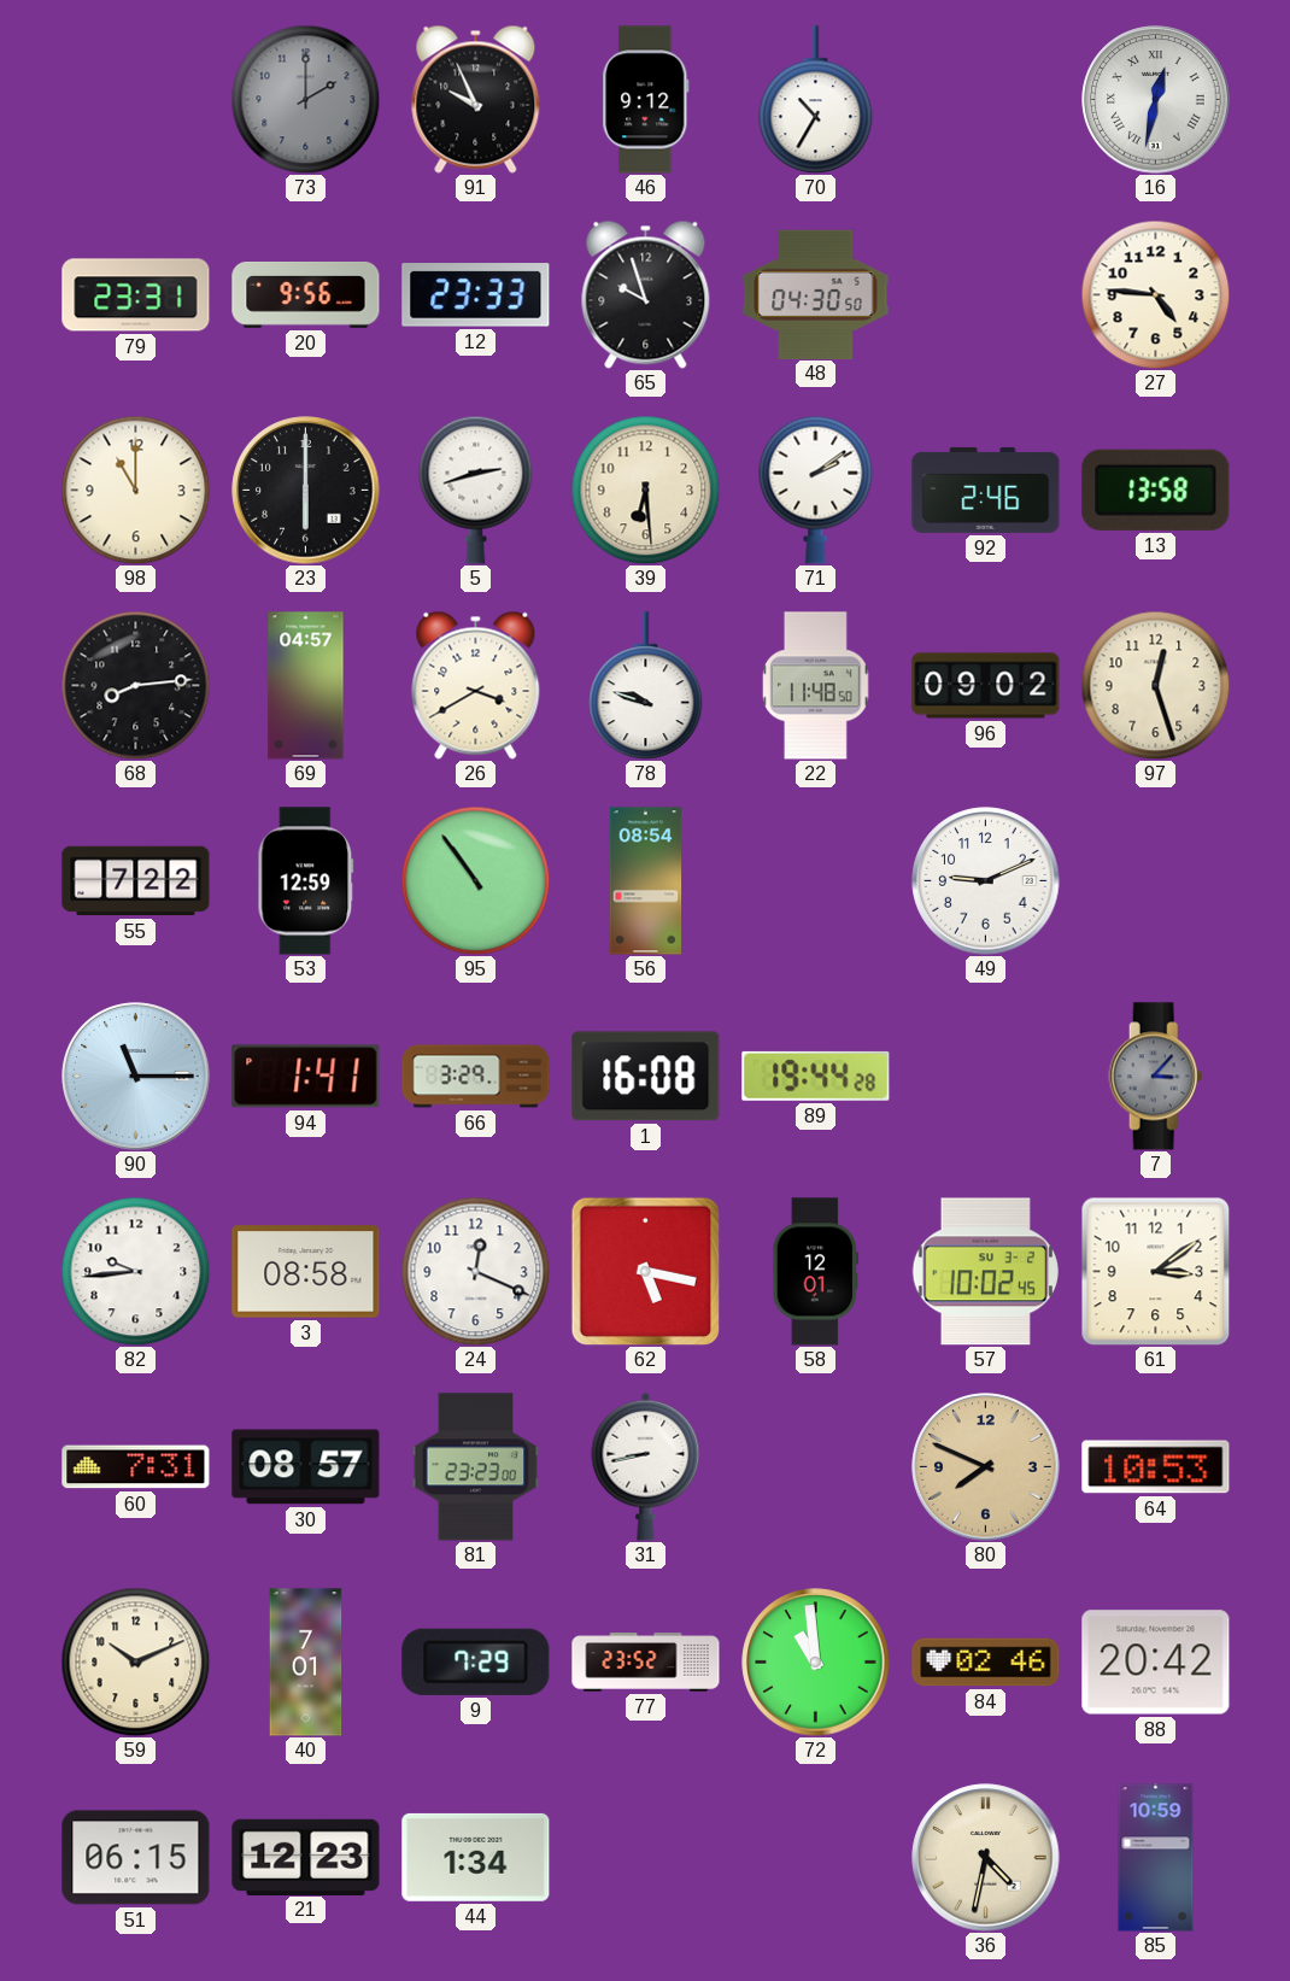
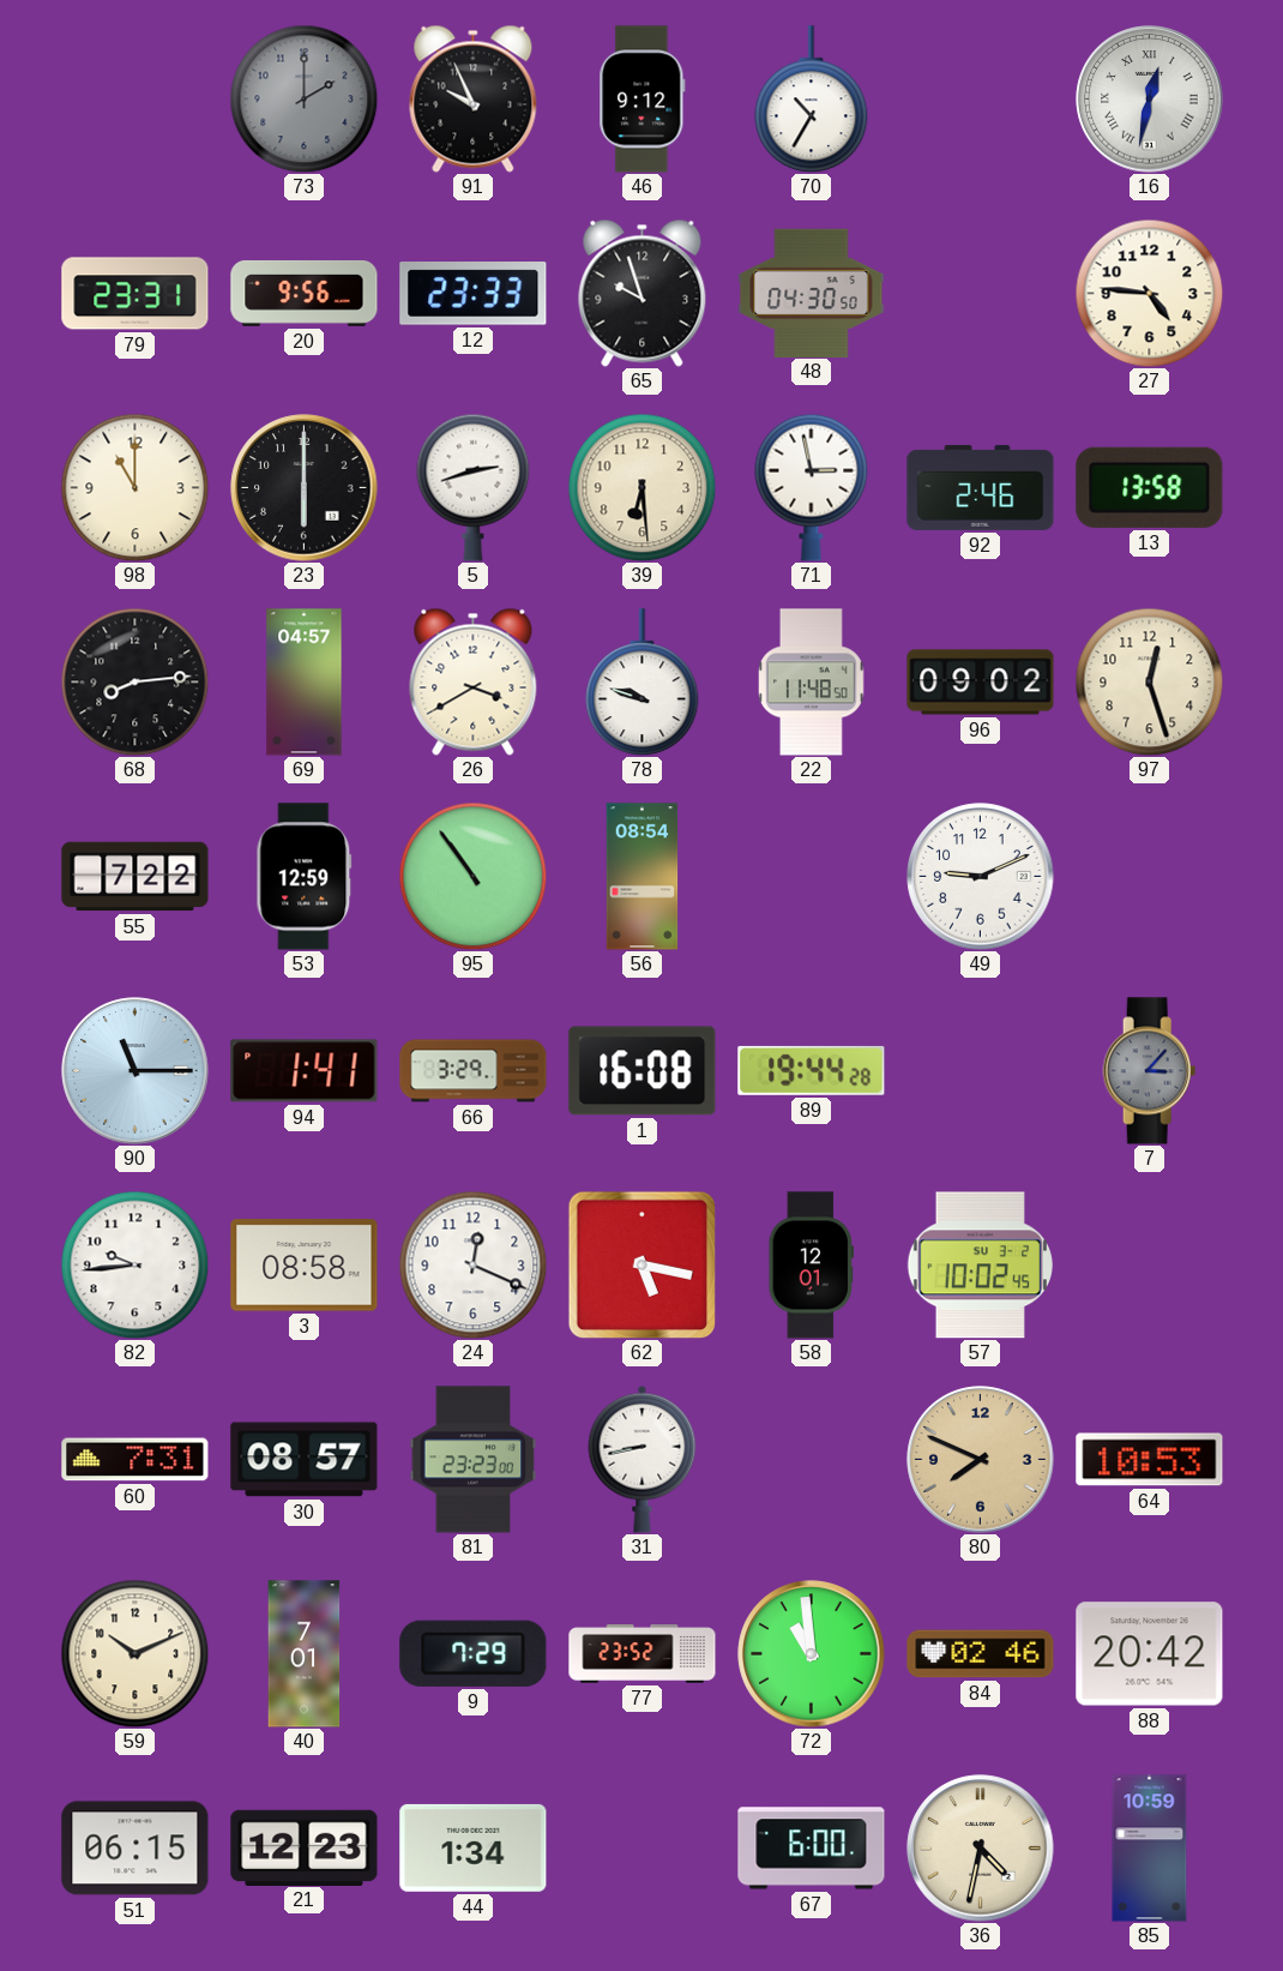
71: 2:09 -> 2:58
61: 3:09 -> none
67: none -> 6:00
